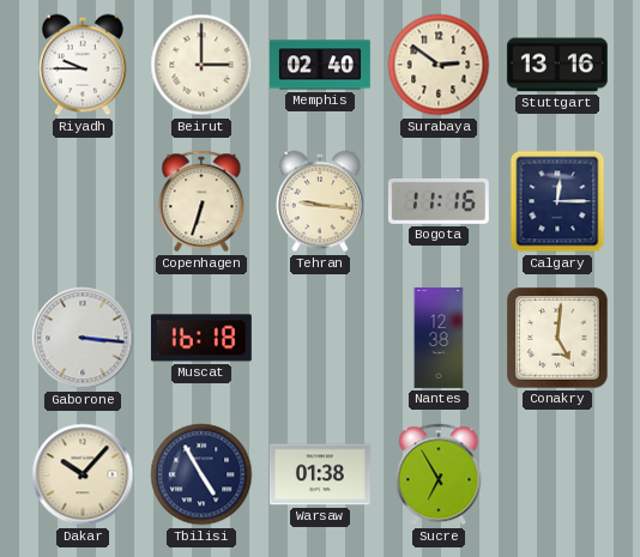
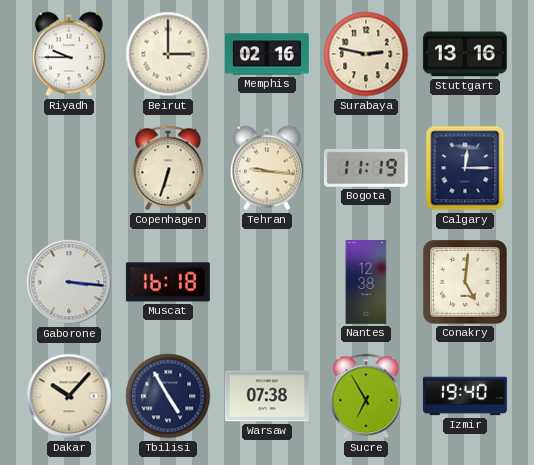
Memphis: 02:40 -> 02:16
Surabaya: 2:51 -> 2:47
Bogota: 11:16 -> 11:19
Warsaw: 01:38 -> 07:38
Izmir: none -> 19:40
